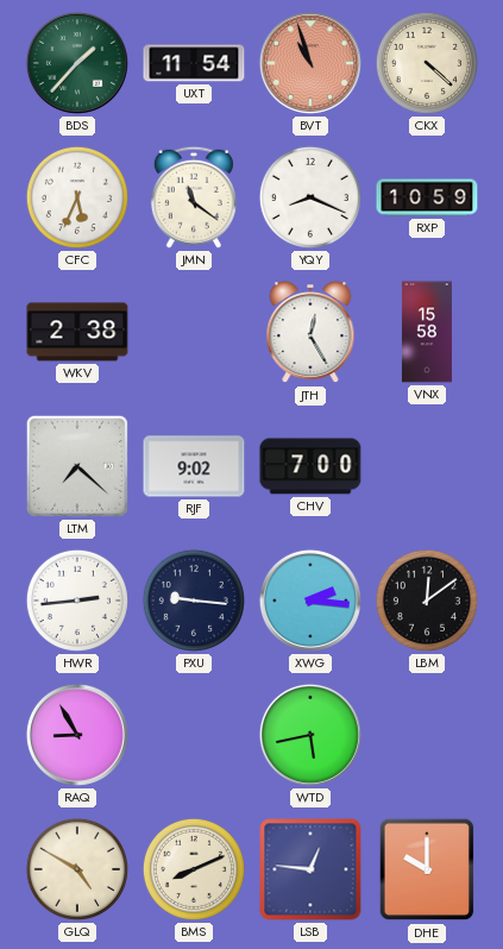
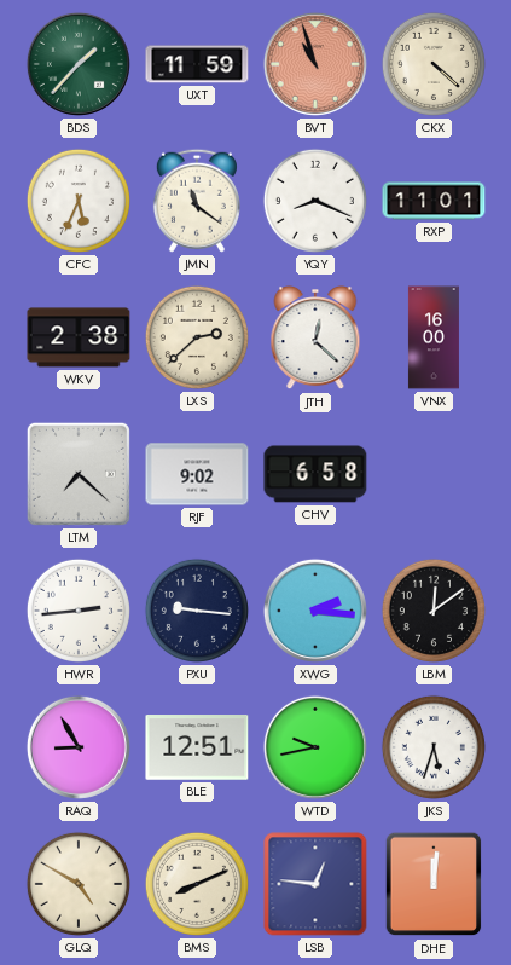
UXT: 11:54 -> 11:59
RXP: 10:59 -> 11:01
LXS: none -> 2:38
JTH: 12:25 -> 12:22
VNX: 15:58 -> 16:00
CHV: 7:00 -> 6:58
BLE: none -> 12:51
WTD: 5:43 -> 9:43
JKS: none -> 5:33
DHE: 10:00 -> 12:01
